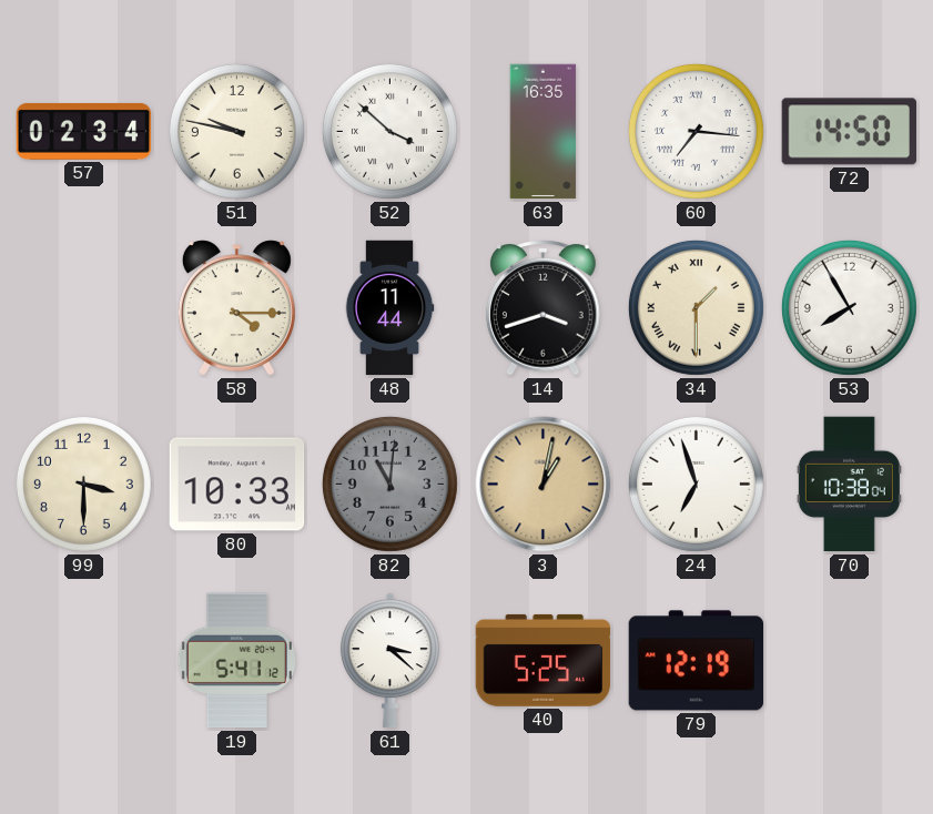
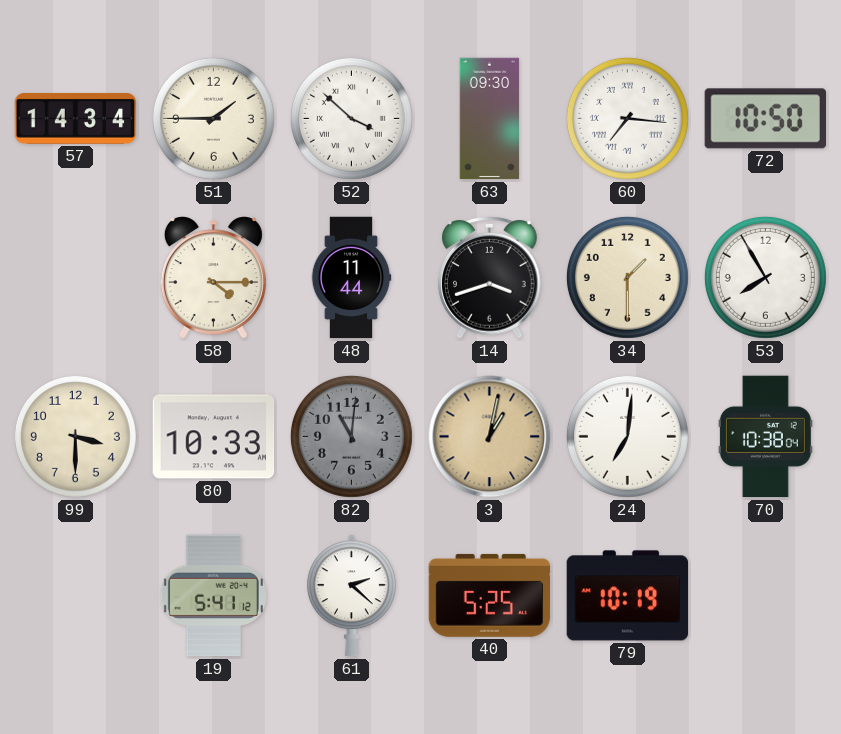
57: 02:34 -> 14:34
51: 9:47 -> 1:45
63: 16:35 -> 09:30
72: 14:50 -> 10:50
34 numerals: Roman -> Arabic
24: 6:57 -> 7:01
61: 3:22 -> 2:22
79: 12:19 -> 10:19
